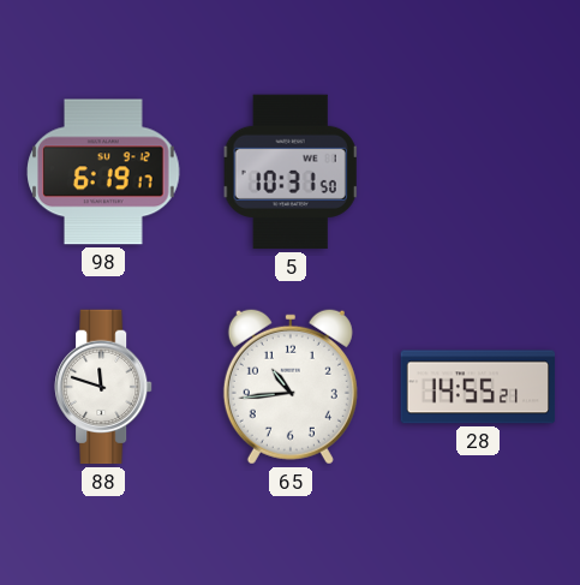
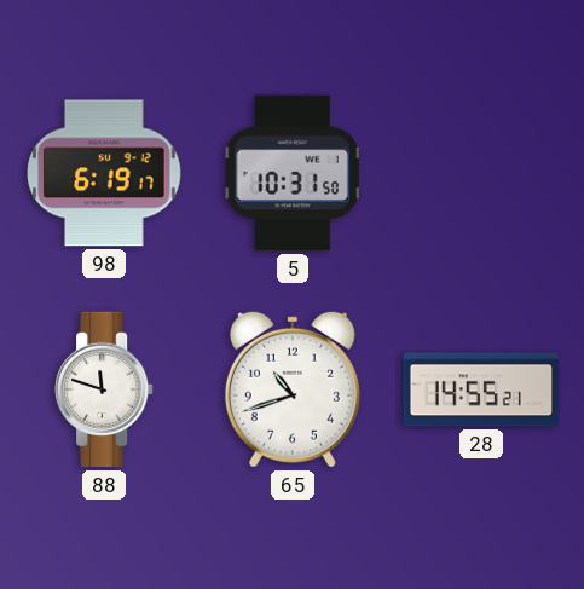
65: 10:44 -> 10:42
